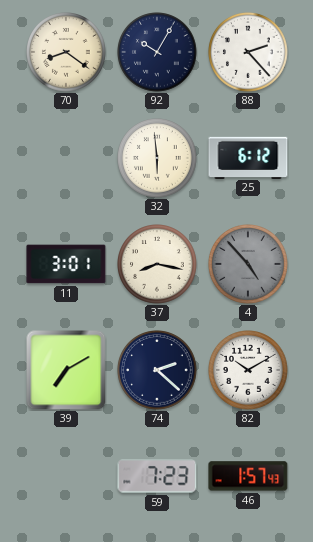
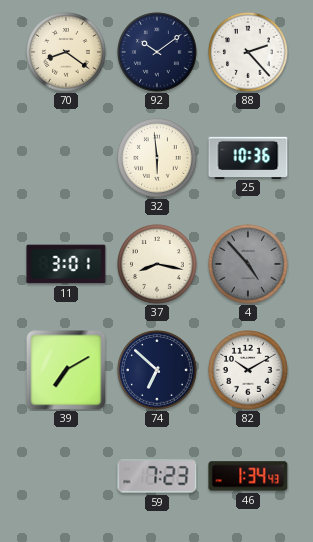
92: 10:05 -> 10:09
25: 6:12 -> 10:36
74: 2:22 -> 6:52
46: 1:57 -> 1:34
